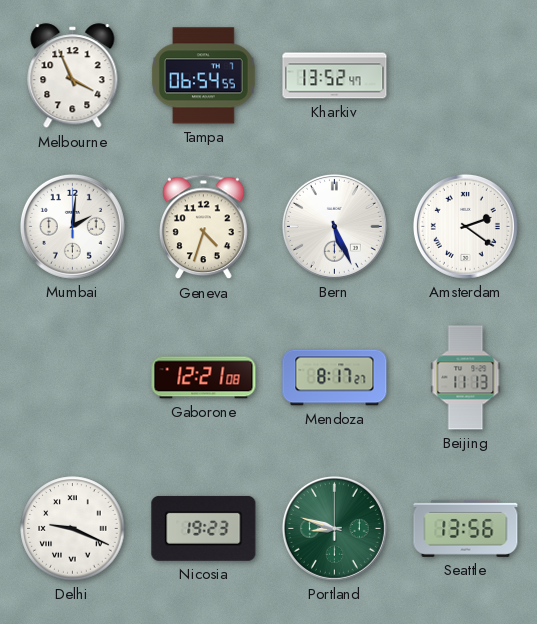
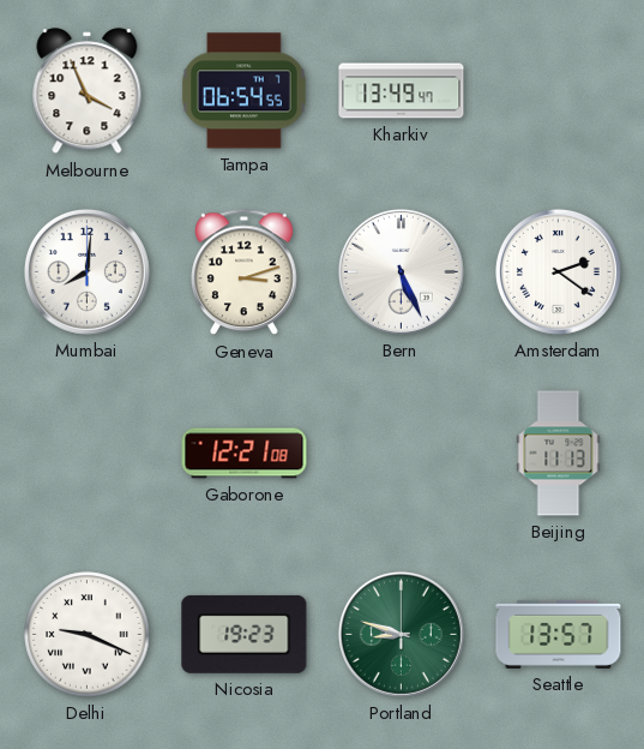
Kharkiv: 13:52 -> 13:49
Mumbai: 2:01 -> 8:01
Geneva: 4:33 -> 3:12
Mendoza: 8:17 -> none
Seattle: 13:56 -> 13:57
